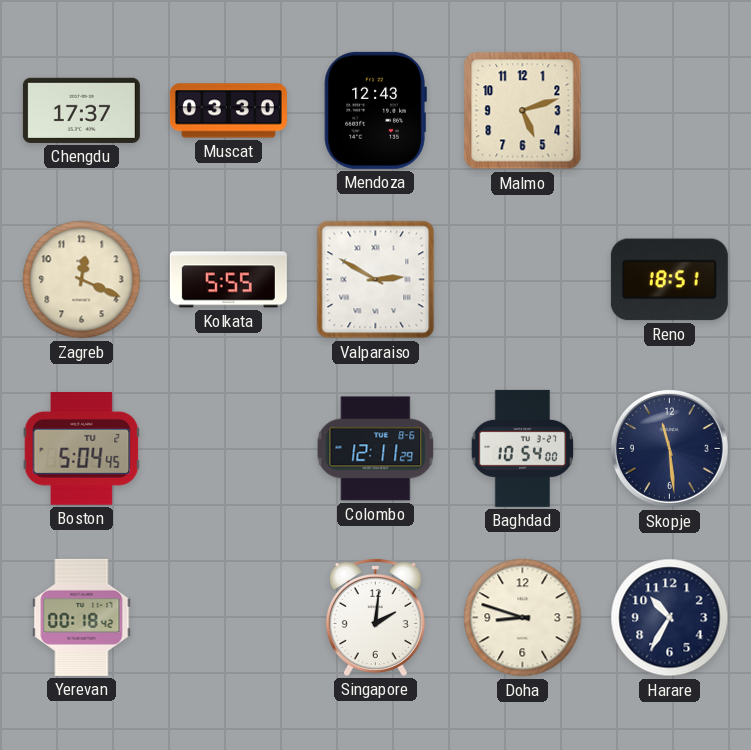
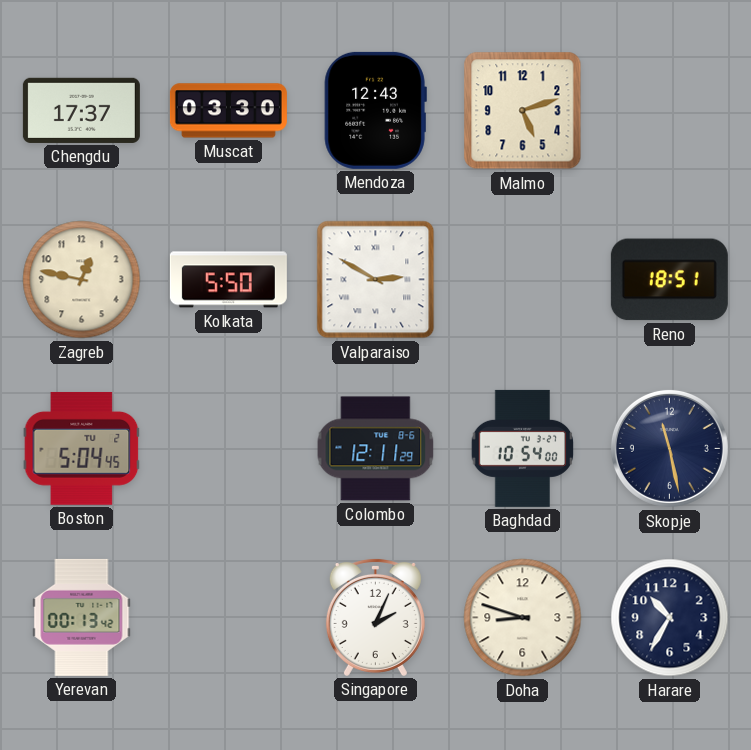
Zagreb: 12:19 -> 12:47
Kolkata: 5:55 -> 5:50
Skopje: 11:29 -> 11:28
Yerevan: 00:18 -> 00:13
Singapore: 2:01 -> 2:04
